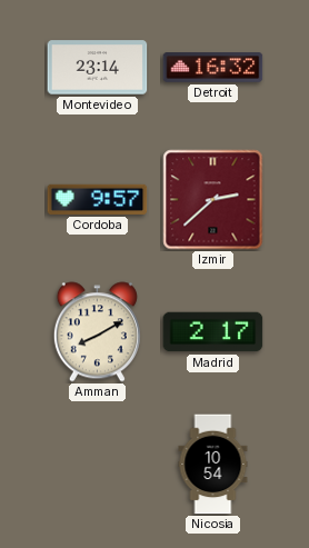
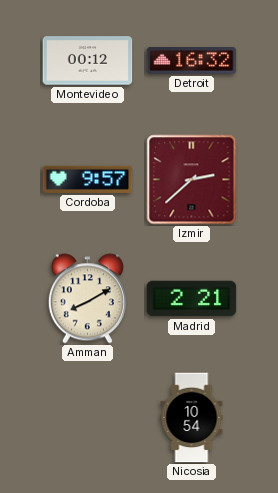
Montevideo: 23:14 -> 00:12
Madrid: 2:17 -> 2:21
